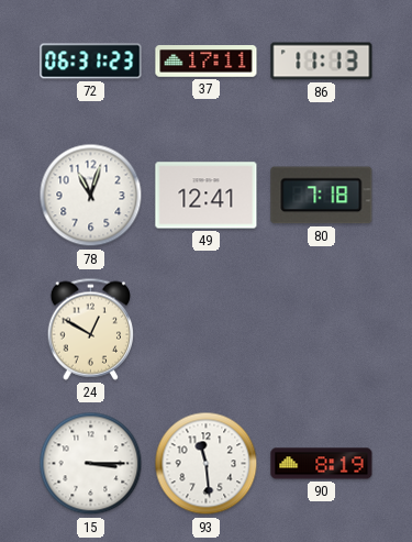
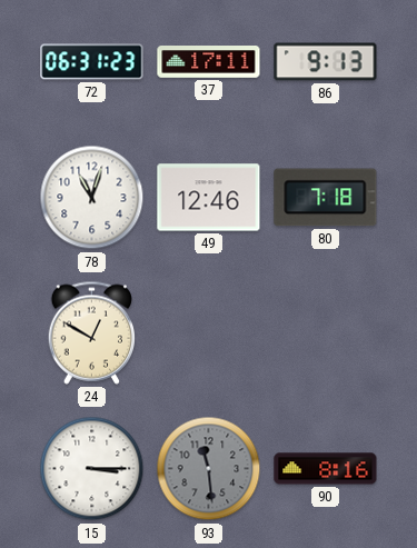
86: 11:13 -> 9:13
49: 12:41 -> 12:46
93 dial: white -> grey
90: 8:19 -> 8:16
